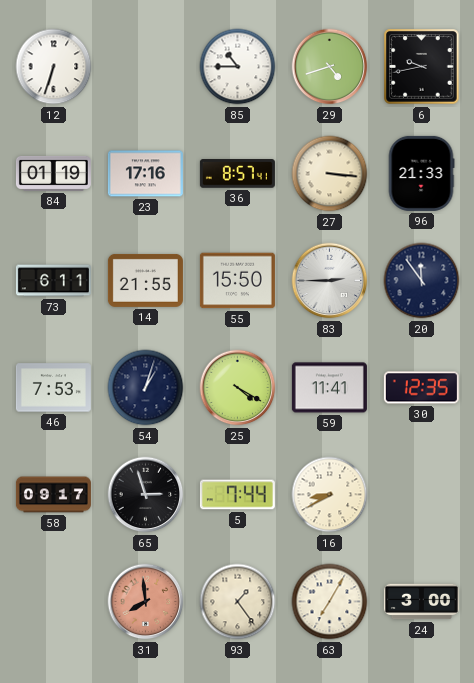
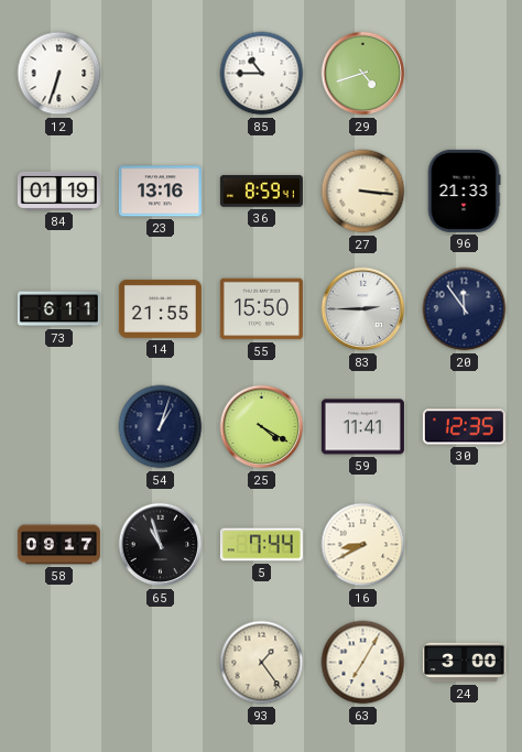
6: 9:43 -> none
23: 17:16 -> 13:16
36: 8:57 -> 8:59
46: 7:53 -> none
65: 2:57 -> 10:57
31: 7:59 -> none
